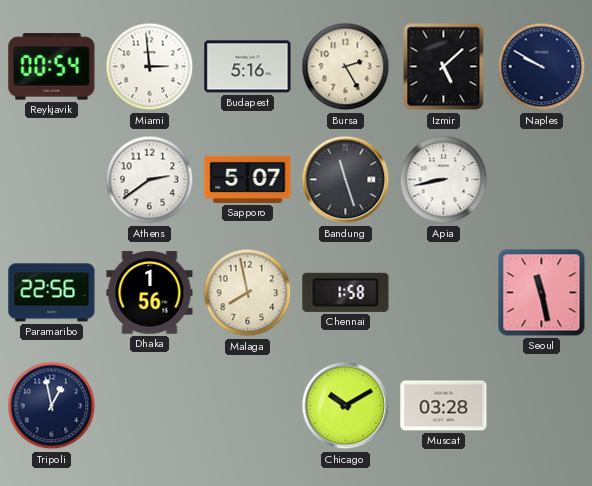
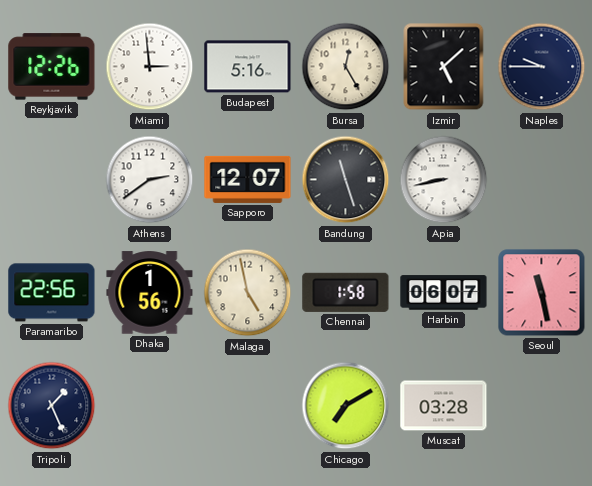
Reykjavik: 00:54 -> 12:26
Bursa: 2:25 -> 12:25
Naples: 9:50 -> 9:45
Sapporo: 5:07 -> 12:07
Malaga: 7:58 -> 4:58
Harbin: none -> 06:07
Tripoli: 12:58 -> 1:26
Chicago: 10:10 -> 7:10
